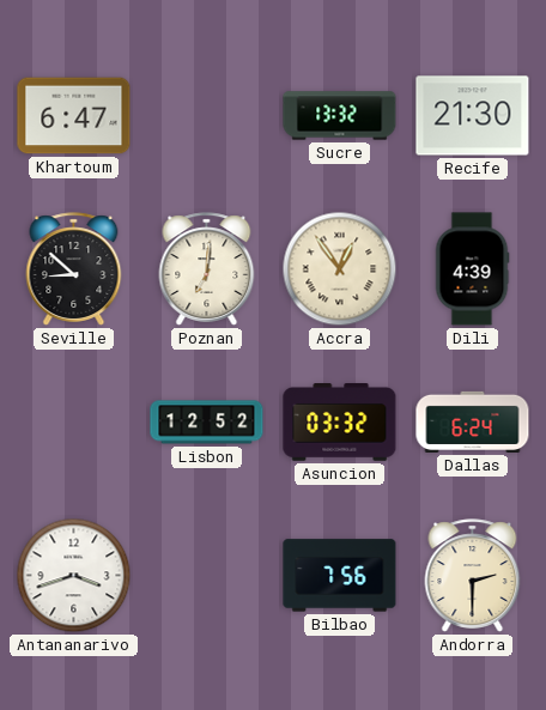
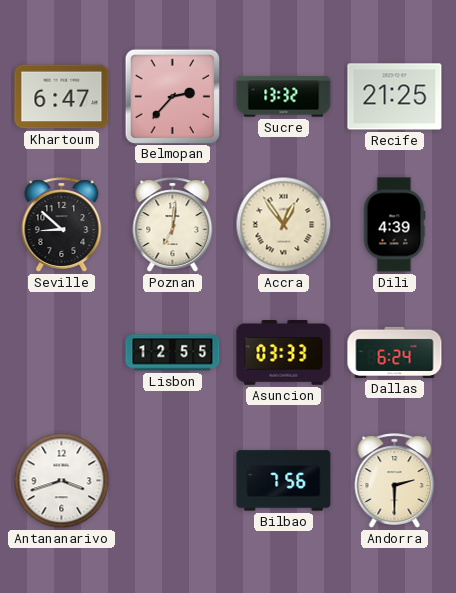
Belmopan: none -> 2:37
Recife: 21:30 -> 21:25
Lisbon: 12:52 -> 12:55
Asuncion: 03:32 -> 03:33
